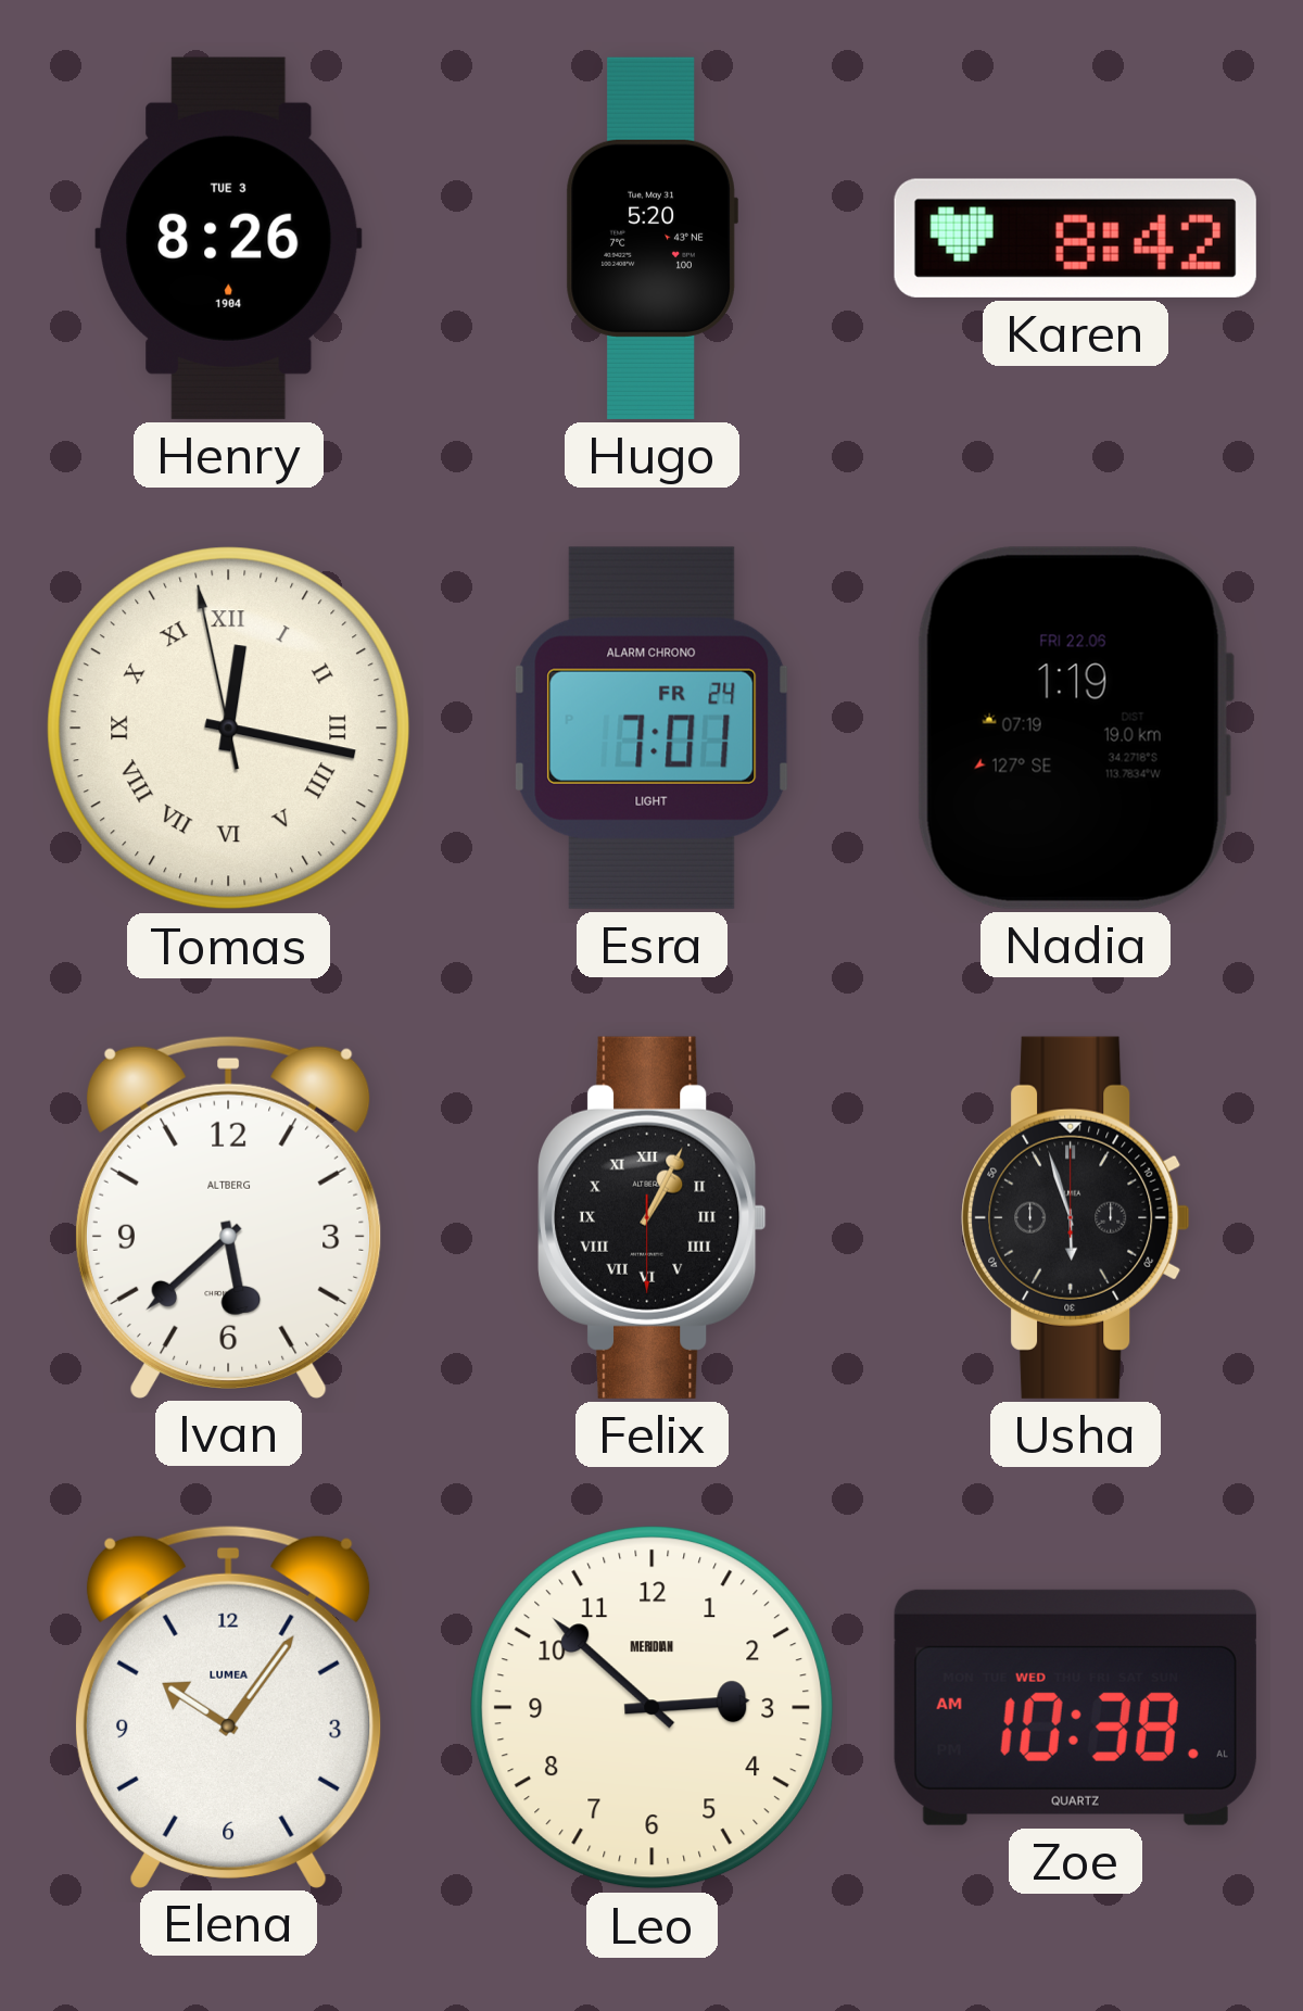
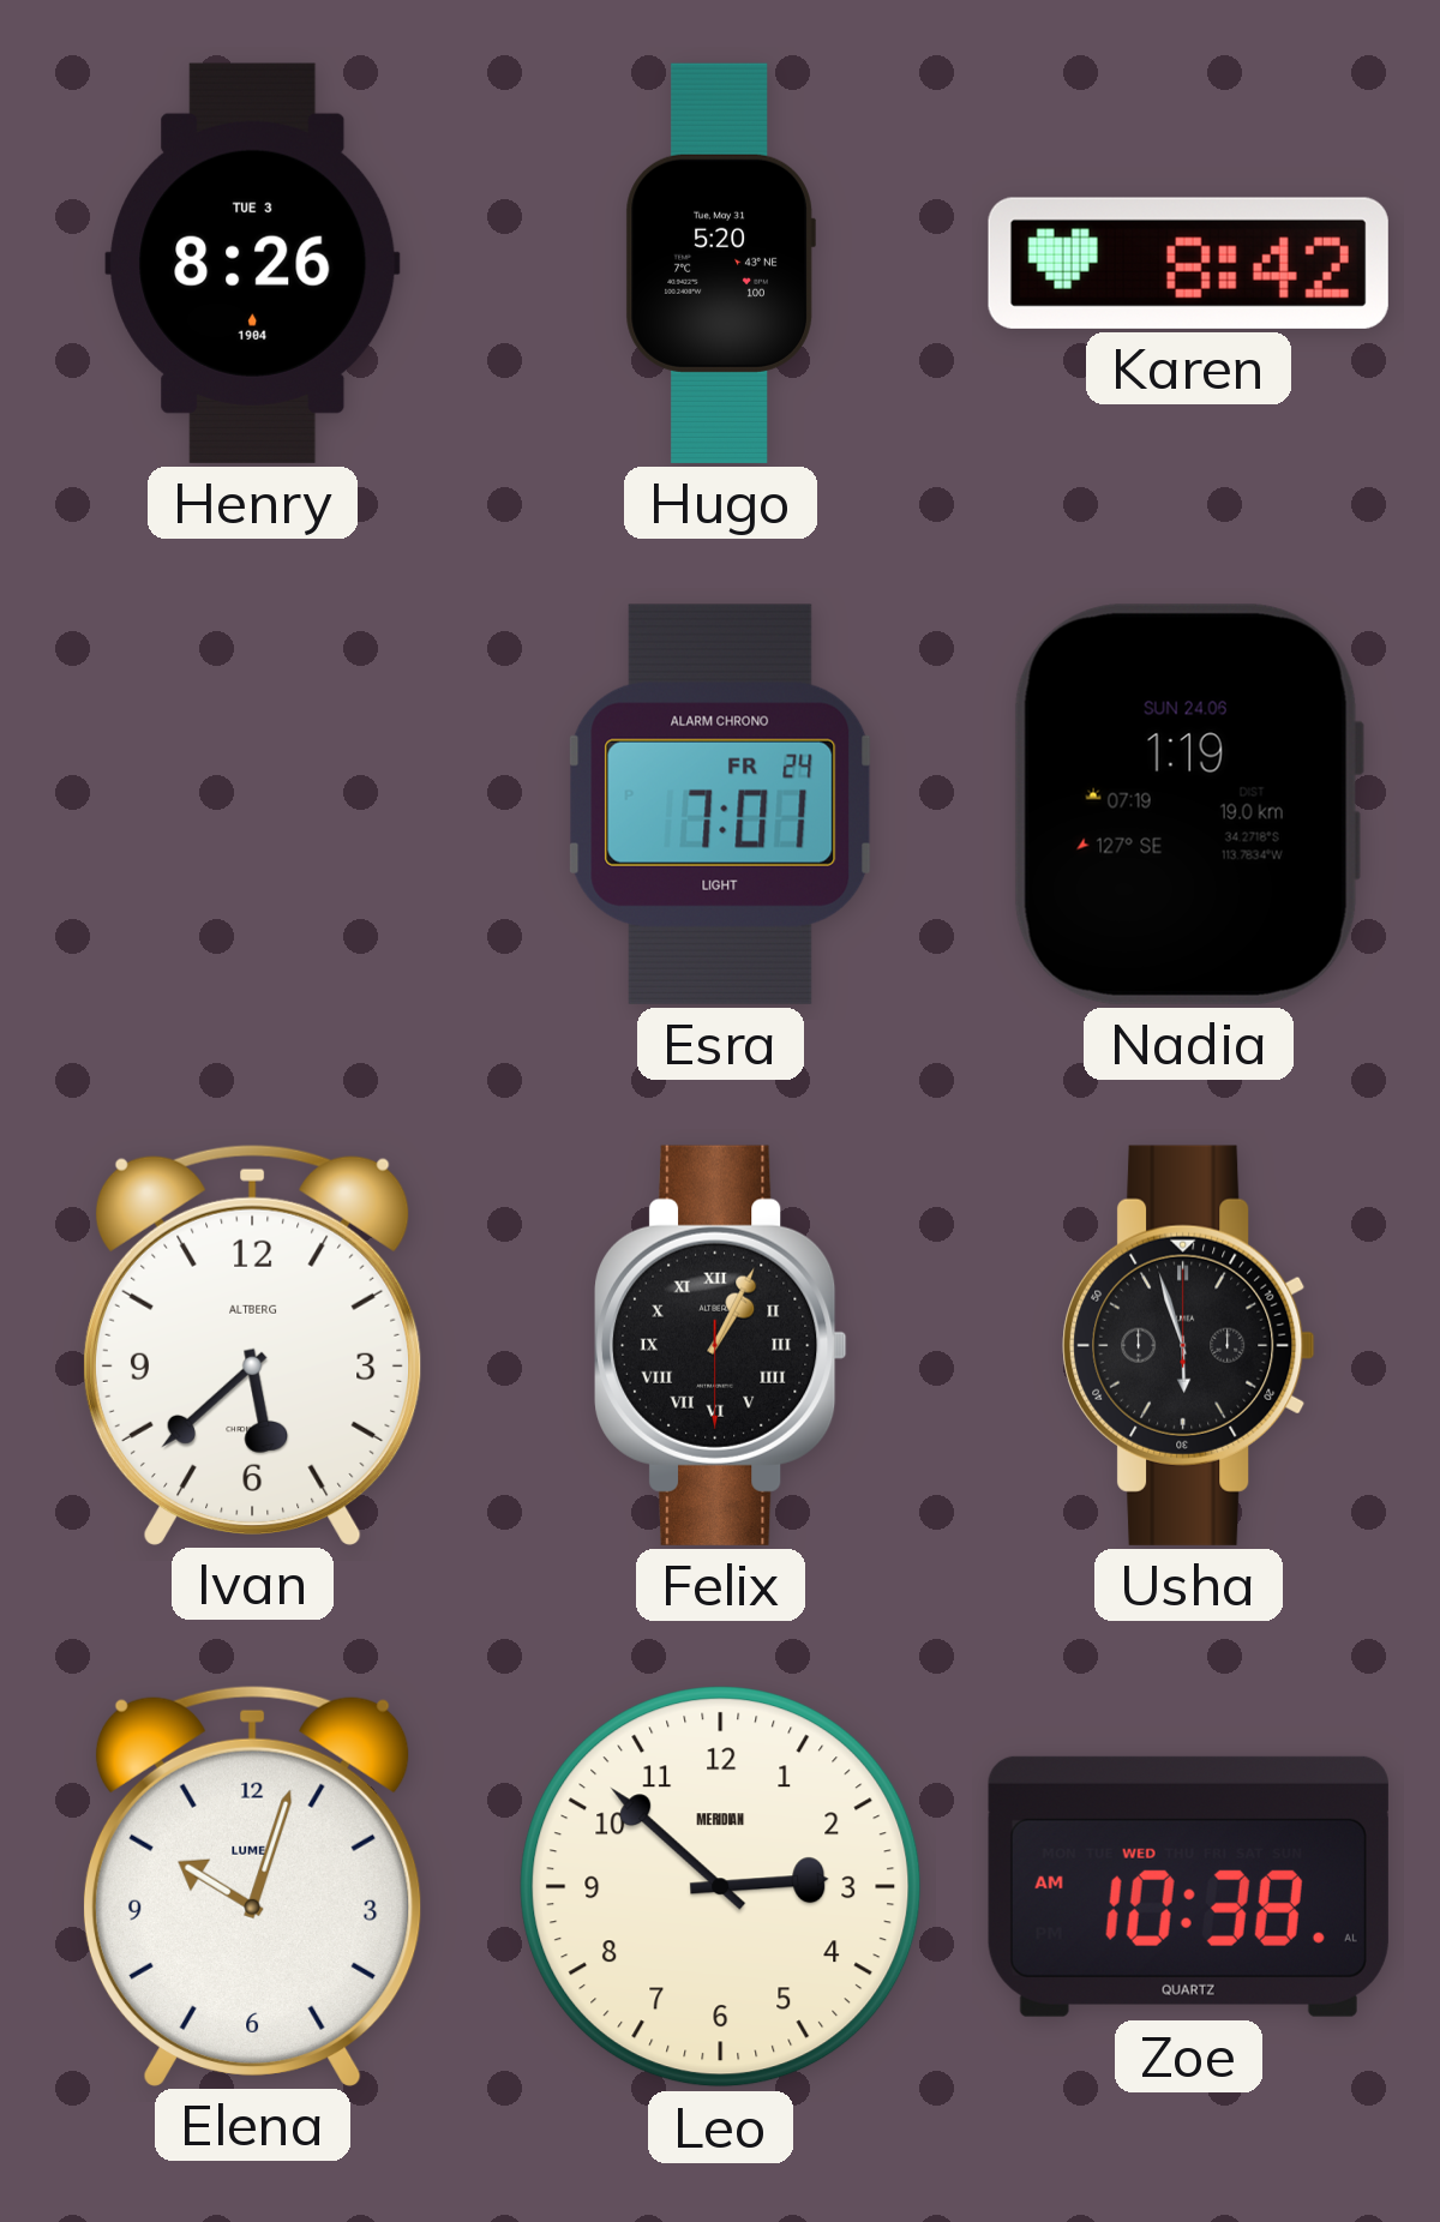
Tomas: 12:16 -> none
Nadia date: FRI 22.06 -> SUN 24.06
Elena: 10:06 -> 10:03
